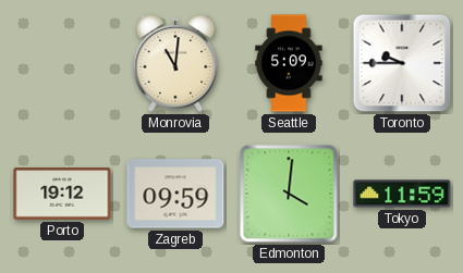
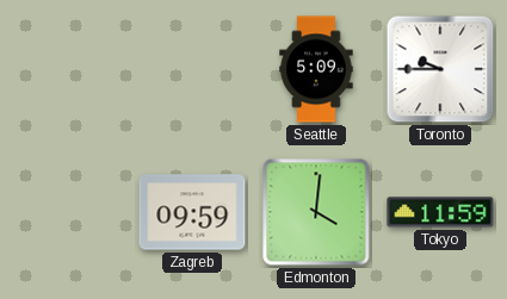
Monrovia: 11:01 -> none
Porto: 19:12 -> none
